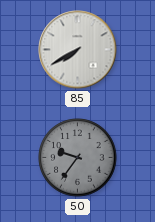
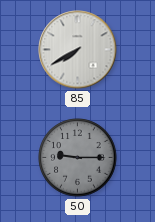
50: 9:36 -> 9:15
